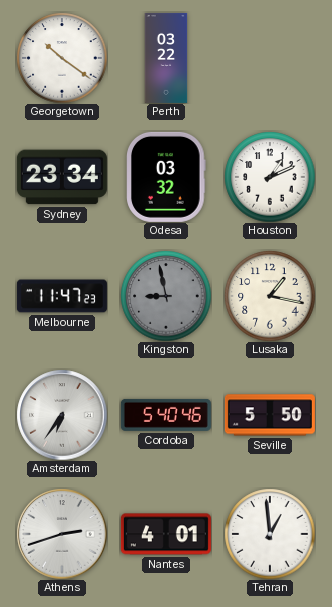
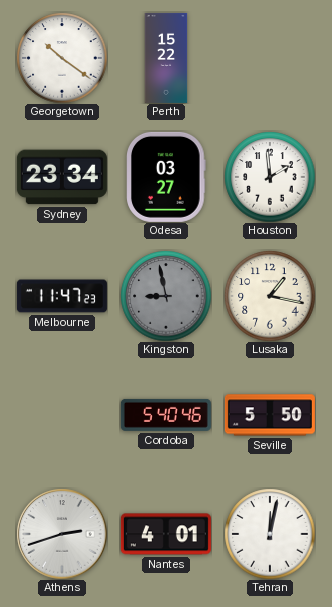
Perth: 03:22 -> 15:22
Odesa: 03:32 -> 03:27
Houston: 1:11 -> 1:59
Amsterdam: 6:36 -> none
Tehran: 12:59 -> 12:02
